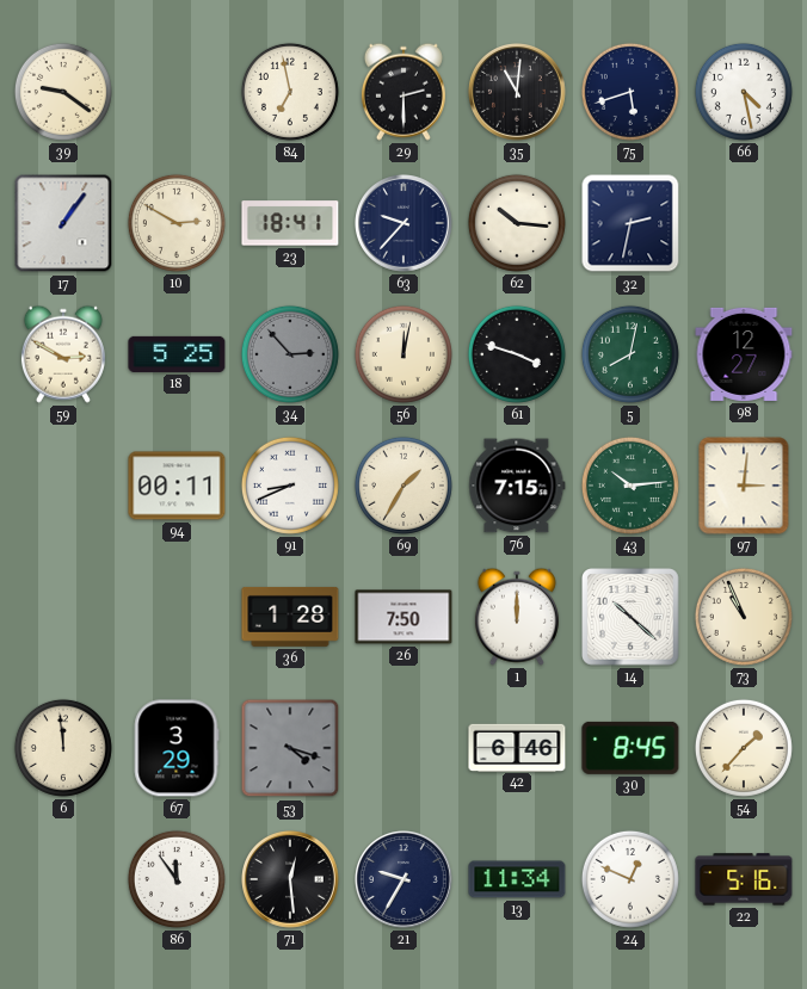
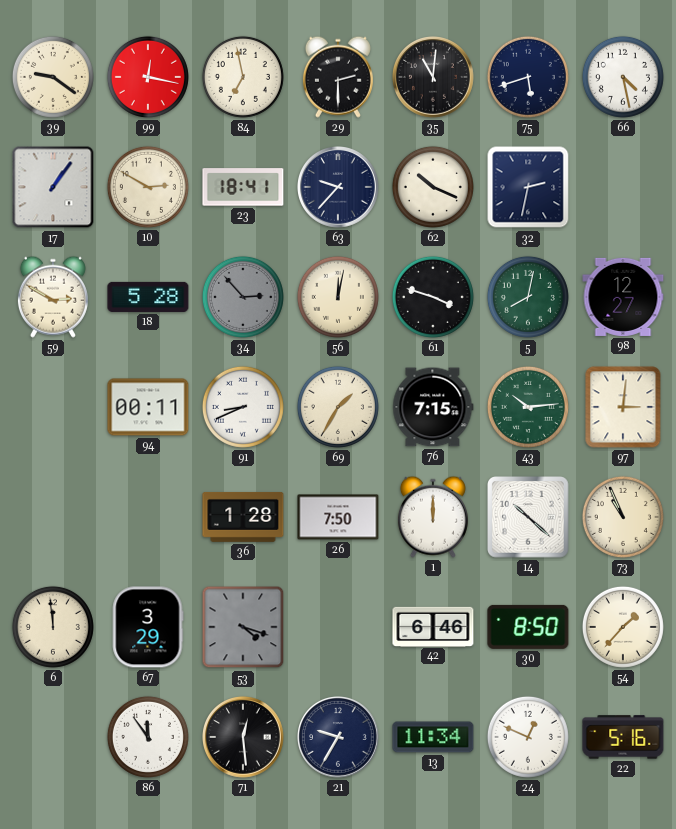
99: none -> 12:17
62: 10:16 -> 10:19
18: 5:25 -> 5:28
30: 8:45 -> 8:50
